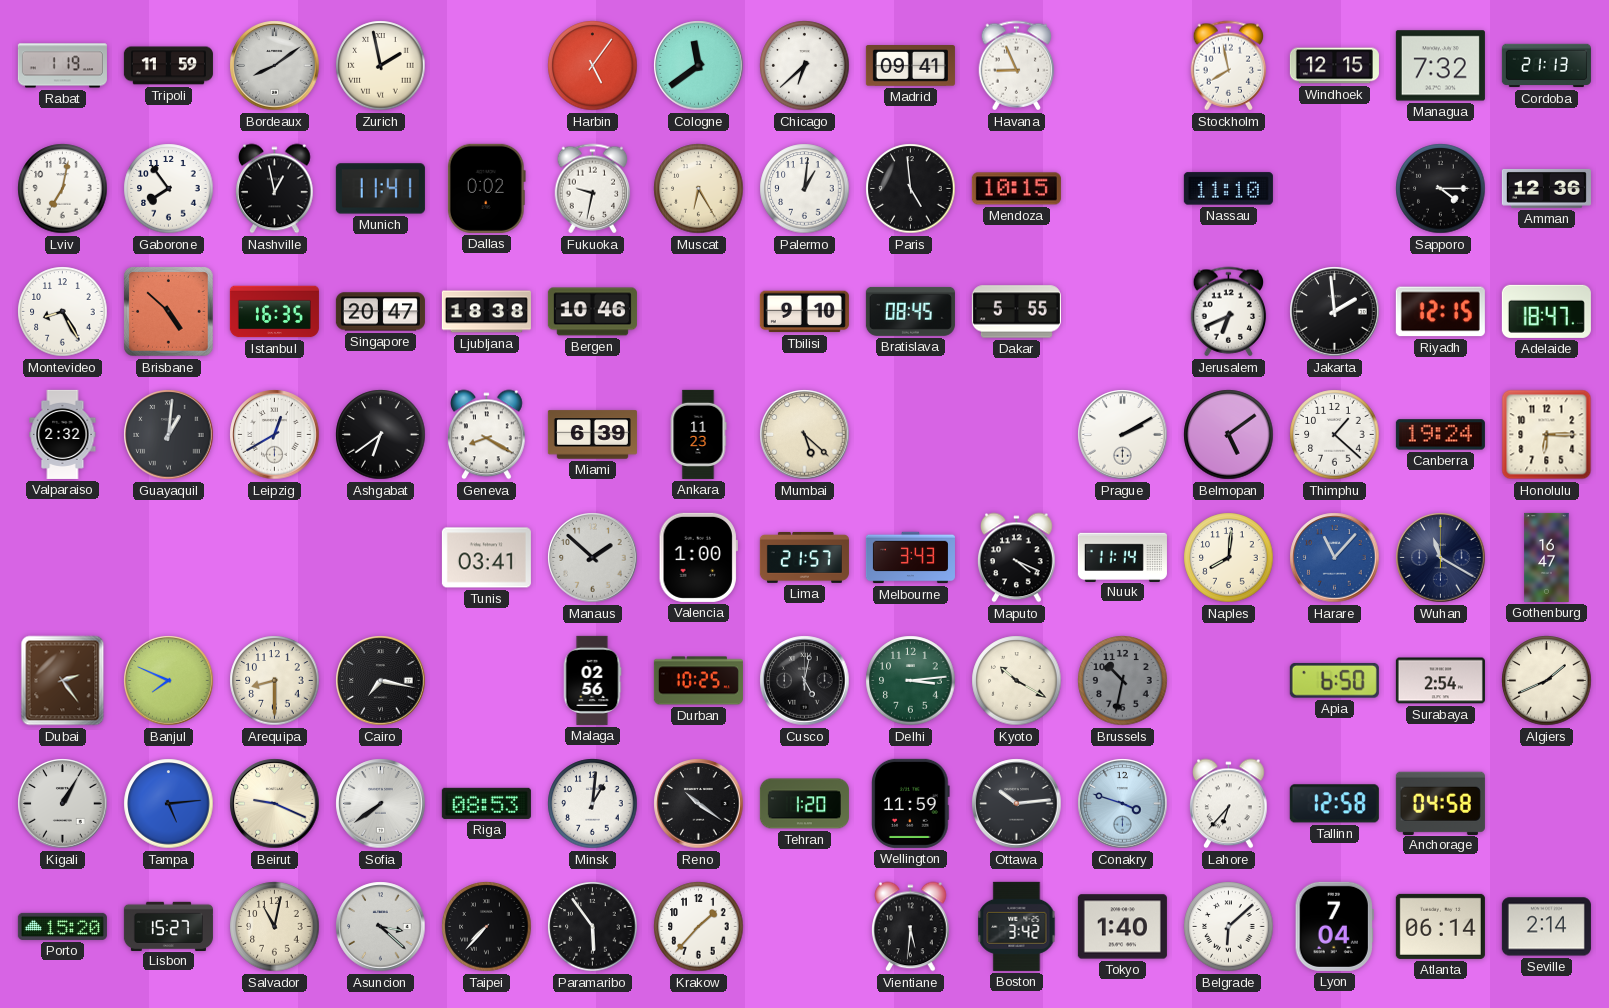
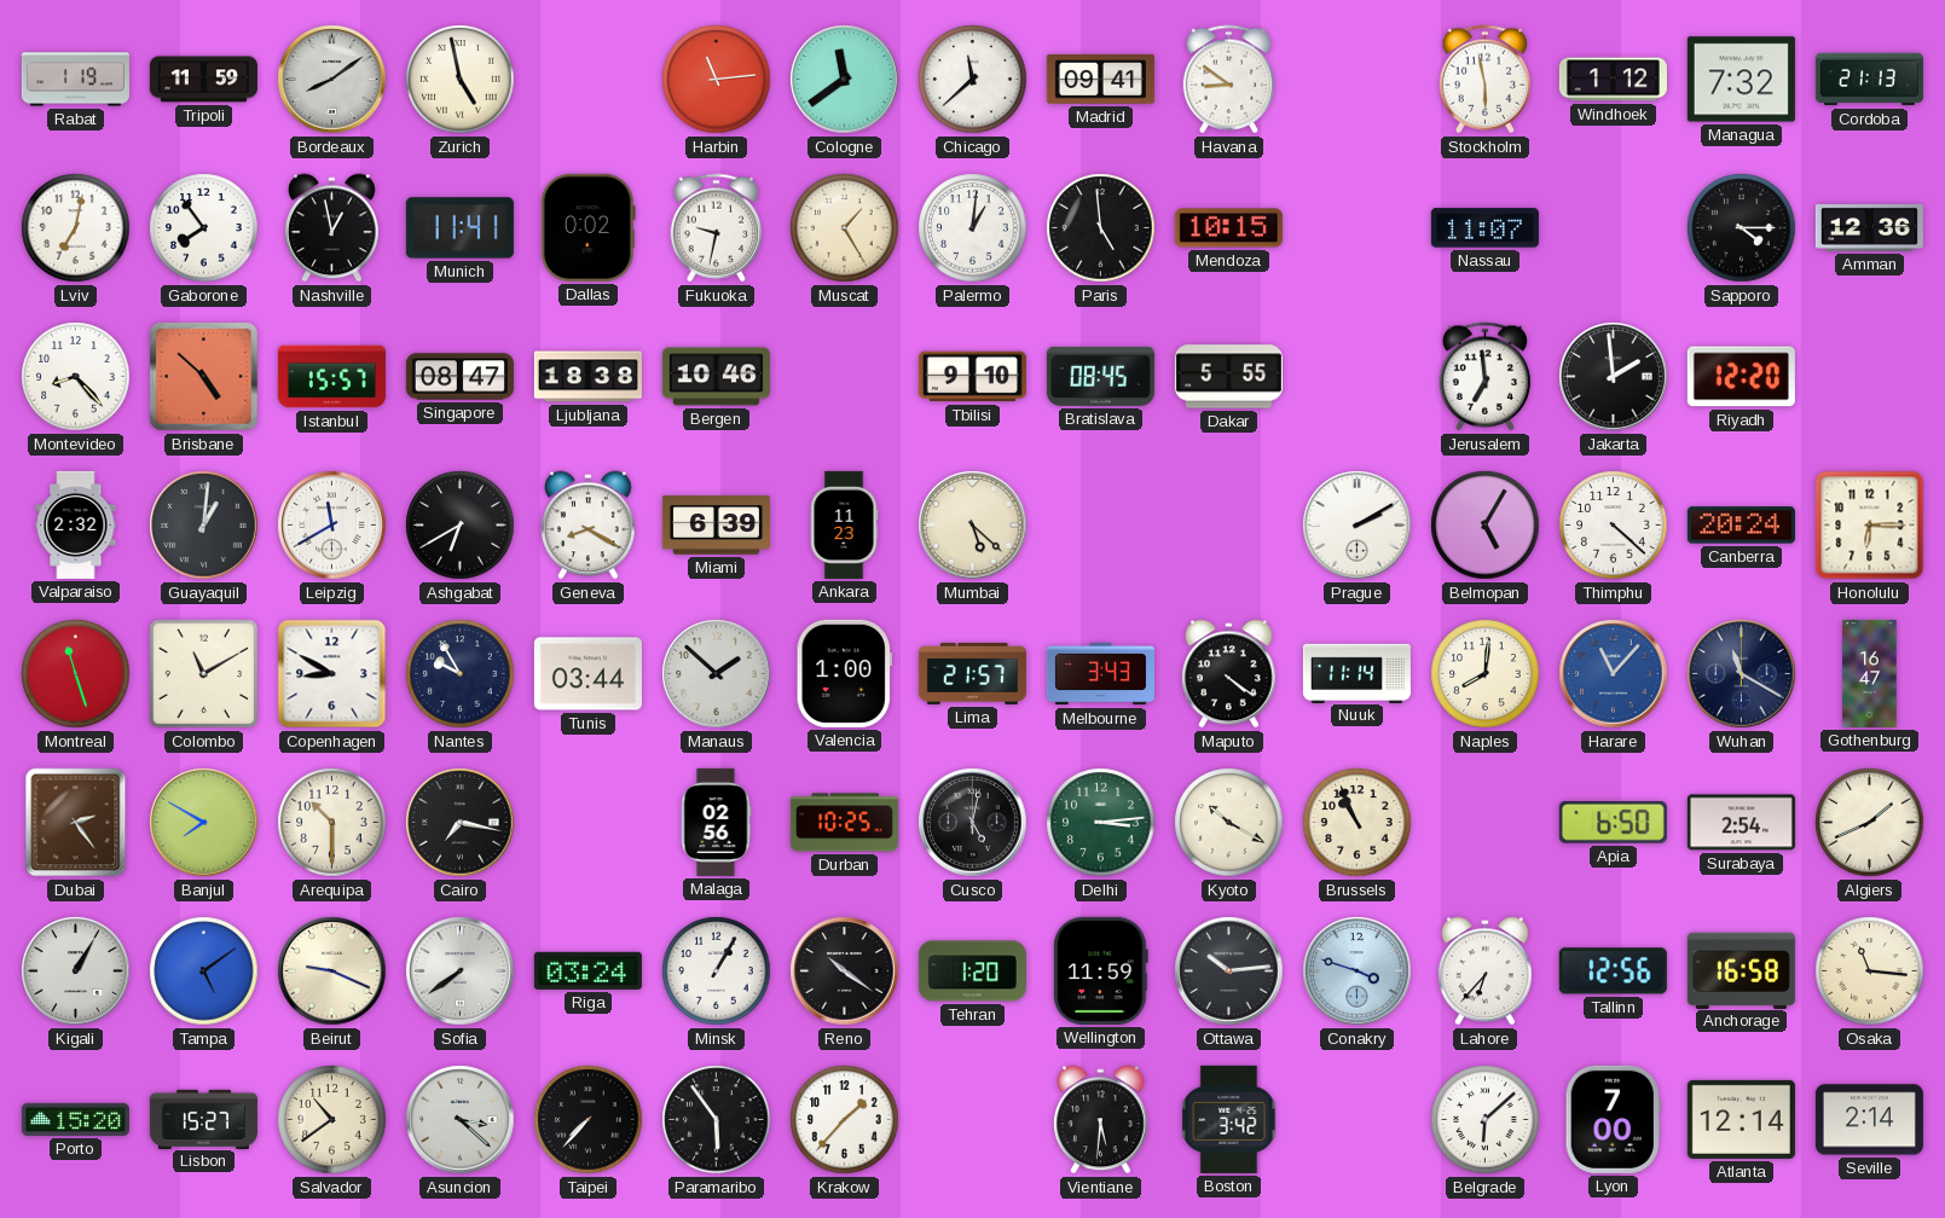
Zurich: 1:58 -> 4:58
Harbin: 5:06 -> 11:14
Chicago: 6:38 -> 11:38
Havana: 8:56 -> 8:51
Stockholm: 7:58 -> 5:58
Windhoek: 12:15 -> 1:12
Muscat: 6:25 -> 1:25
Nassau: 11:10 -> 11:07
Montevideo: 8:25 -> 8:23
Istanbul: 16:35 -> 15:57
Singapore: 20:47 -> 08:47
Jerusalem: 6:41 -> 6:59
Riyadh: 12:15 -> 12:20
Adelaide: 18:47 -> none
Leipzig: 12:40 -> 11:40
Ashgabat: 6:39 -> 6:40
Belmopan: 5:09 -> 5:05
Thimphu: 1:22 -> 4:22
Canberra: 19:24 -> 20:24
Montreal: none -> 11:27
Colombo: none -> 11:10
Copenhagen: none -> 8:50
Nantes: none -> 9:55
Tunis: 03:41 -> 03:44
Maputo: 4:19 -> 4:21
Banjul: 7:49 -> 7:50
Arequipa: 8:30 -> 10:30
Brussels: 10:32 -> 10:56
Brussels dial: grey -> cream
Tampa: 5:14 -> 5:09
Riga: 08:53 -> 03:24
Minsk: 1:01 -> 1:05
Tallinn: 12:58 -> 12:56
Anchorage: 04:58 -> 16:58
Osaka: none -> 11:16
Salvador: 11:02 -> 10:39
Tokyo: 1:40 -> none
Lyon: 7:04 -> 7:00
Atlanta: 06:14 -> 12:14
